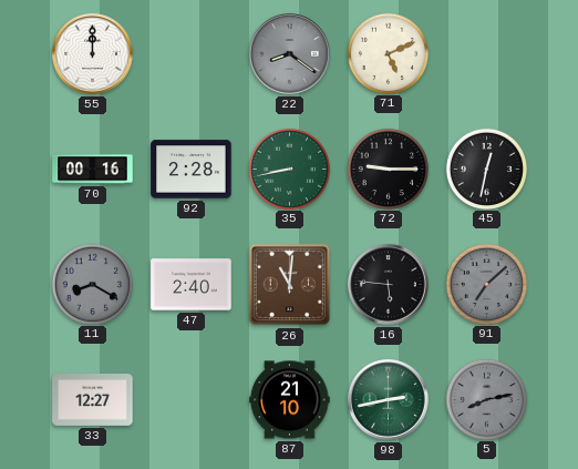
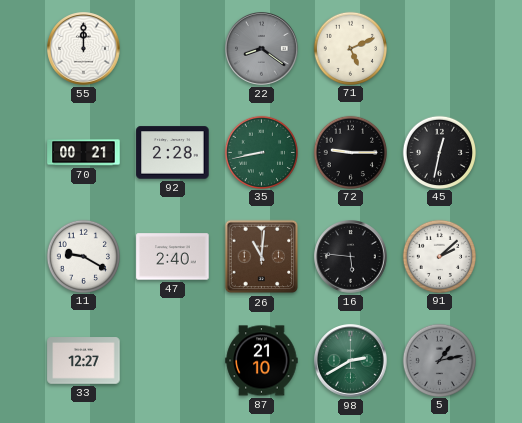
70: 00:16 -> 00:21
11: 8:20 -> 9:20
11 dial: grey -> white
91: 7:08 -> 2:08
91 dial: grey -> white
98: 2:43 -> 2:40
5: 8:13 -> 1:13
